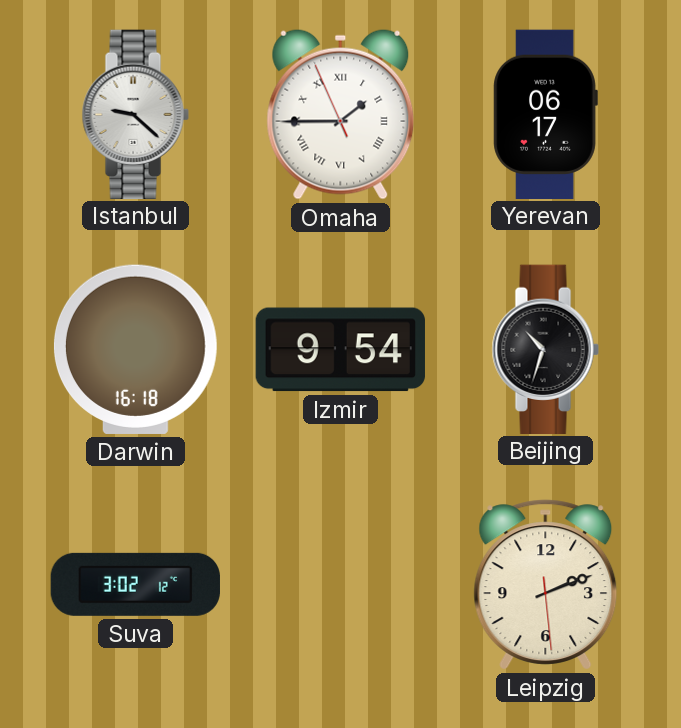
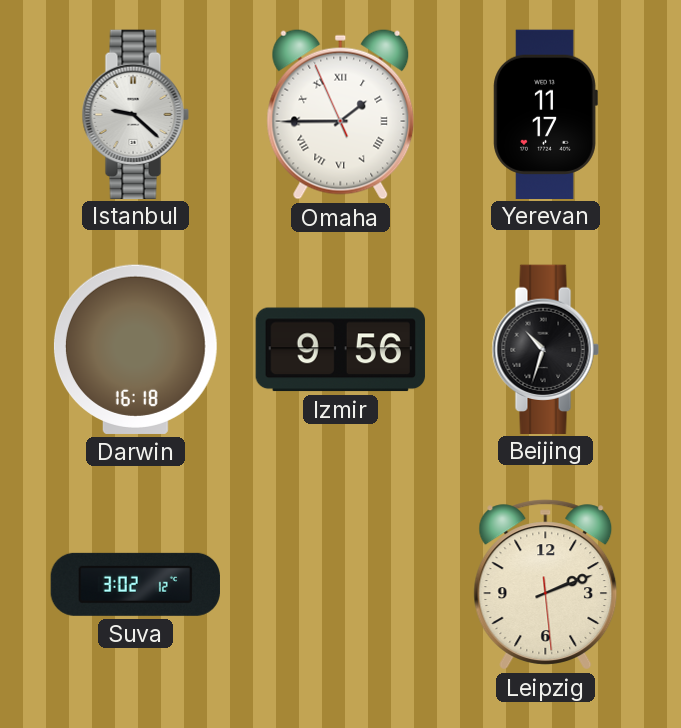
Yerevan: 06:17 -> 11:17
Izmir: 9:54 -> 9:56
